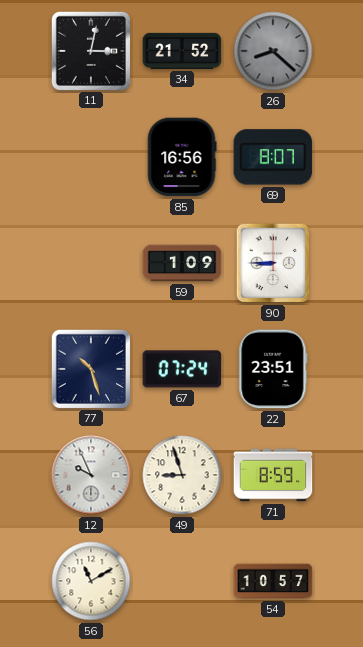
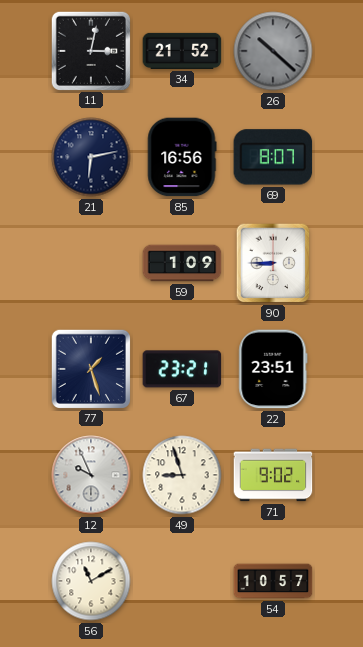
26: 8:22 -> 10:22
21: none -> 6:13
77: 10:27 -> 1:27
67: 07:24 -> 23:21
71: 8:59 -> 9:02
